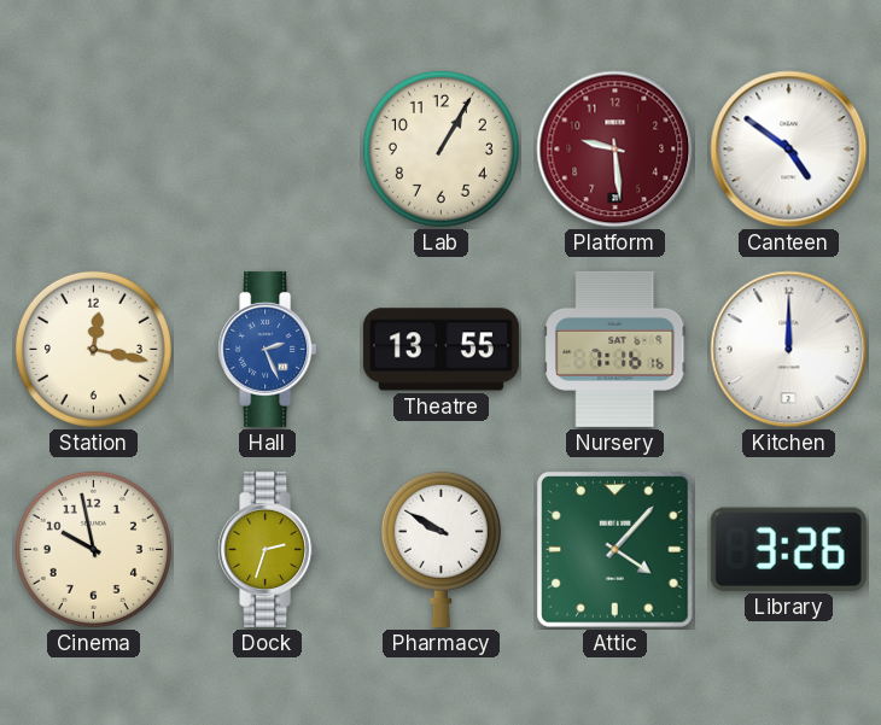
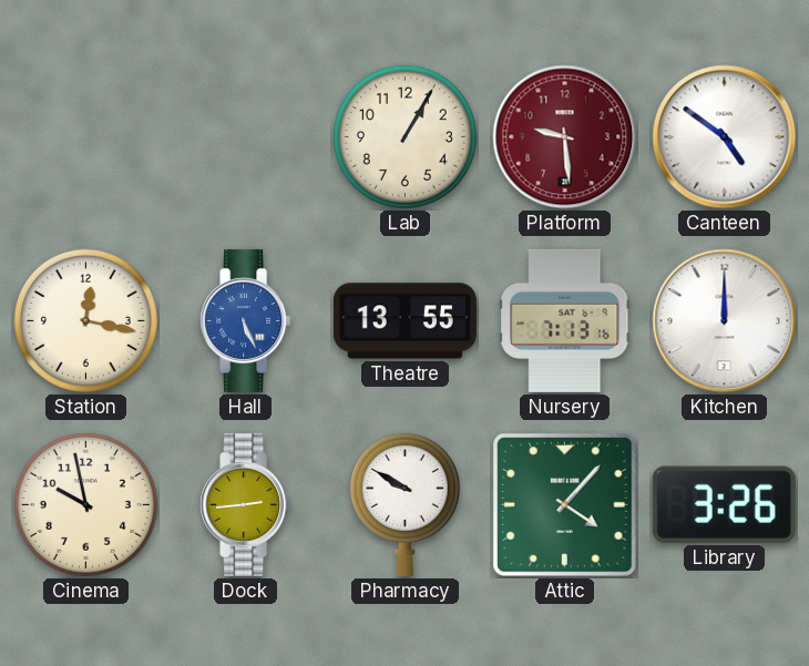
Hall: 2:26 -> 5:26
Nursery: 7:16 -> 7:13
Dock: 2:33 -> 2:44
